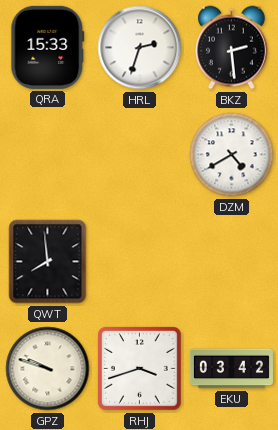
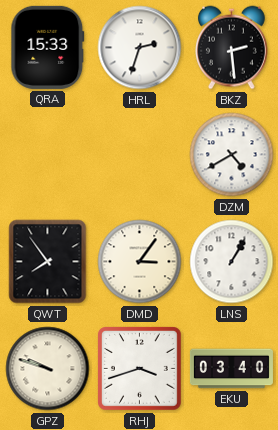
QWT: 7:59 -> 7:54
DMD: none -> 3:06
LNS: none -> 1:05
EKU: 03:42 -> 03:40
